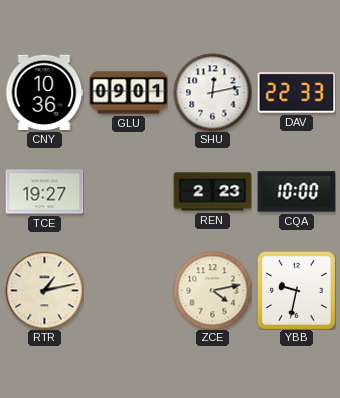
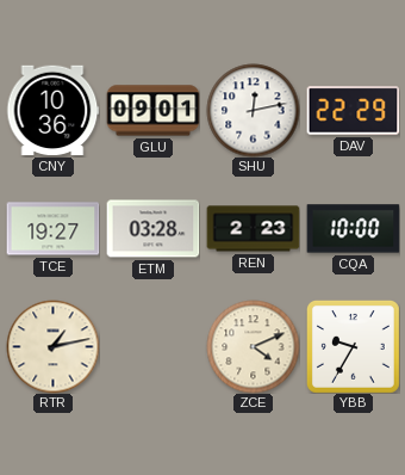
DAV: 22:33 -> 22:29
ETM: none -> 03:28
ZCE: 4:13 -> 4:11
YBB: 9:32 -> 9:35
